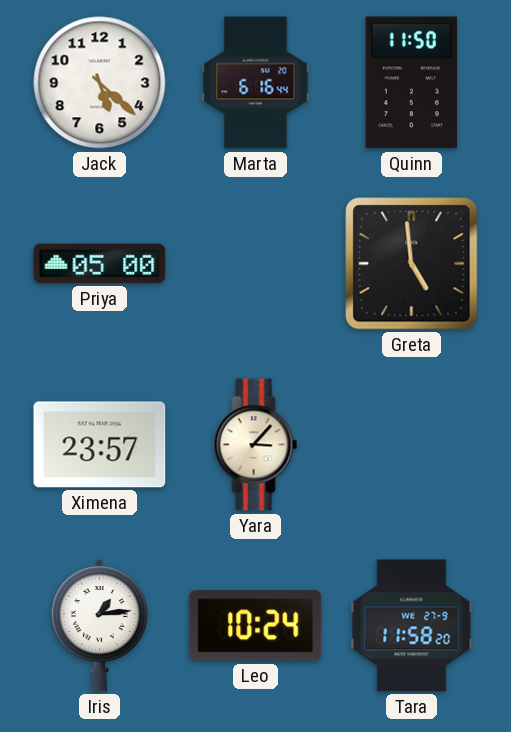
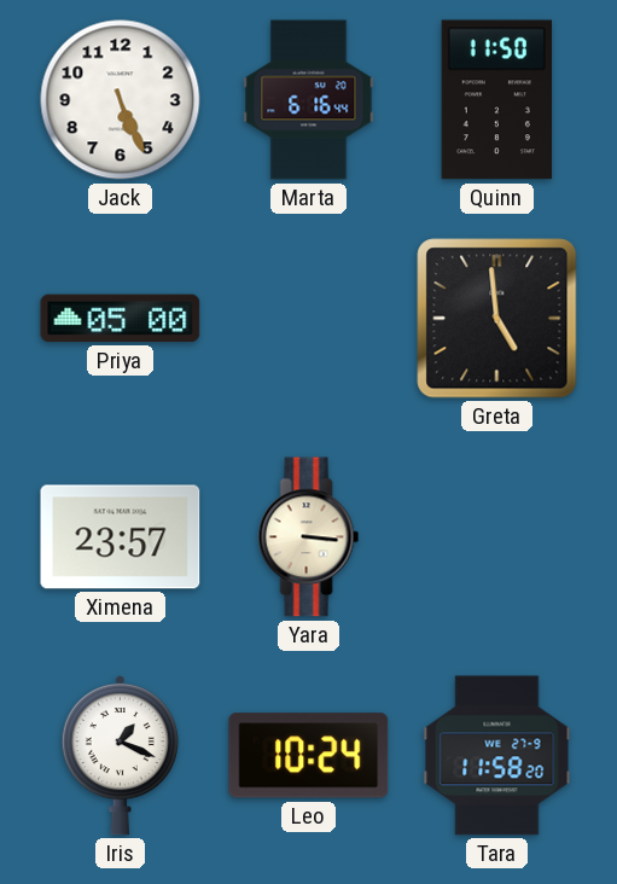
Jack: 5:22 -> 5:26
Yara: 3:07 -> 3:16
Iris: 1:14 -> 1:19
